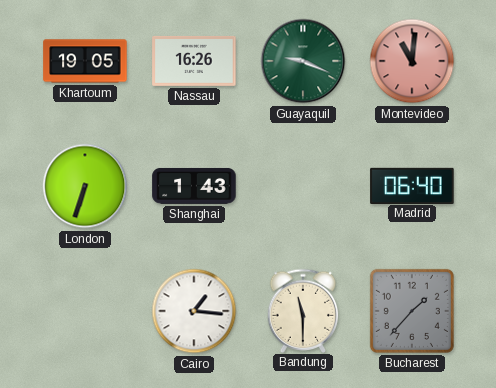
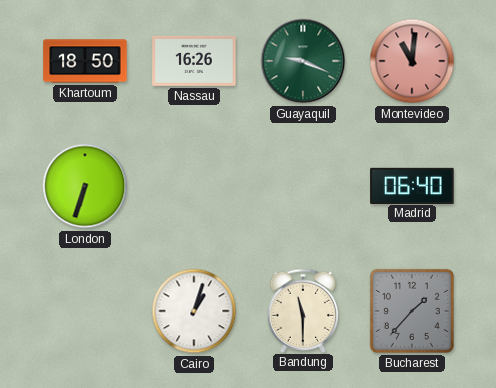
Khartoum: 19:05 -> 18:50
Shanghai: 1:43 -> none
Cairo: 1:16 -> 1:03
